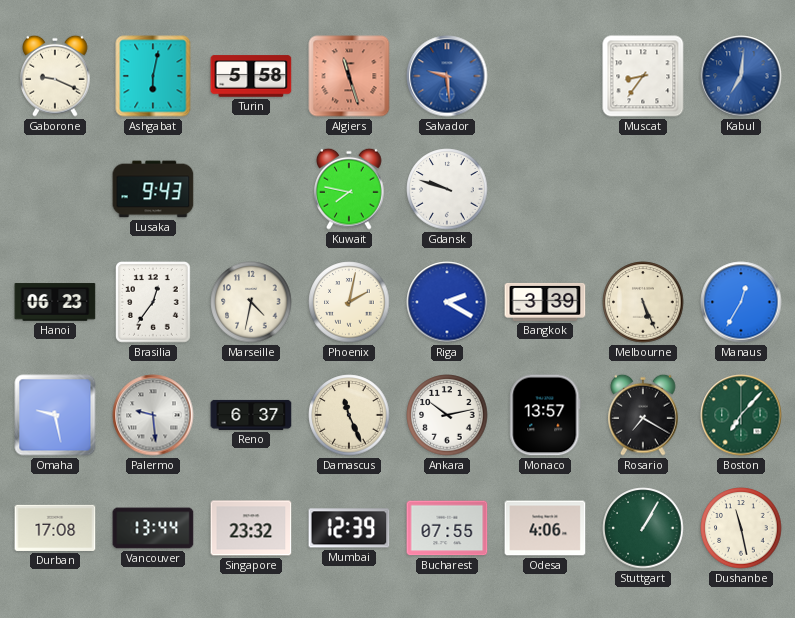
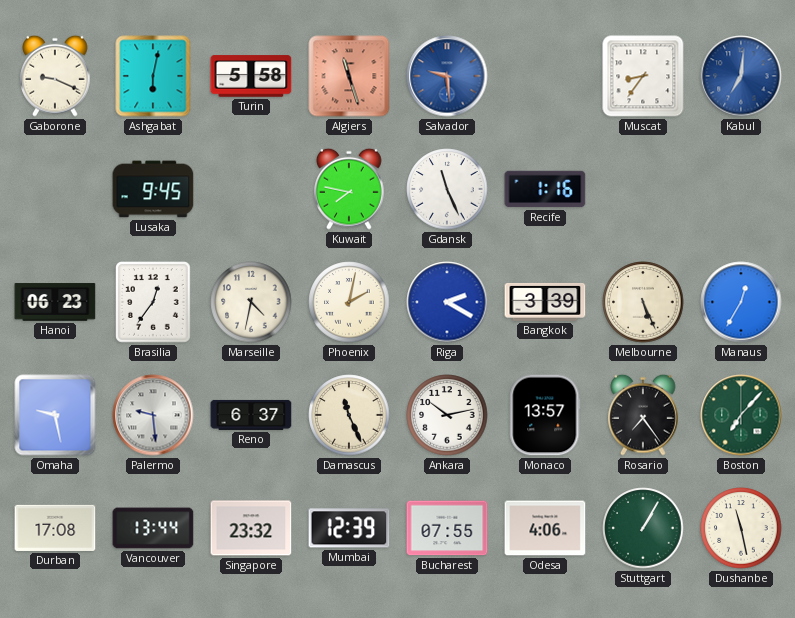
Lusaka: 9:43 -> 9:45
Gdansk: 9:48 -> 11:26
Recife: none -> 1:16
Rosario: 7:20 -> 7:24
